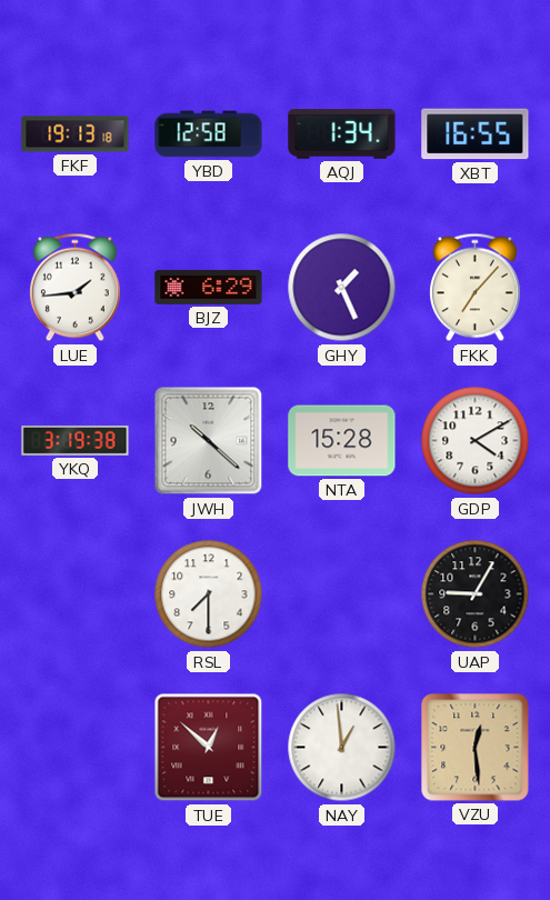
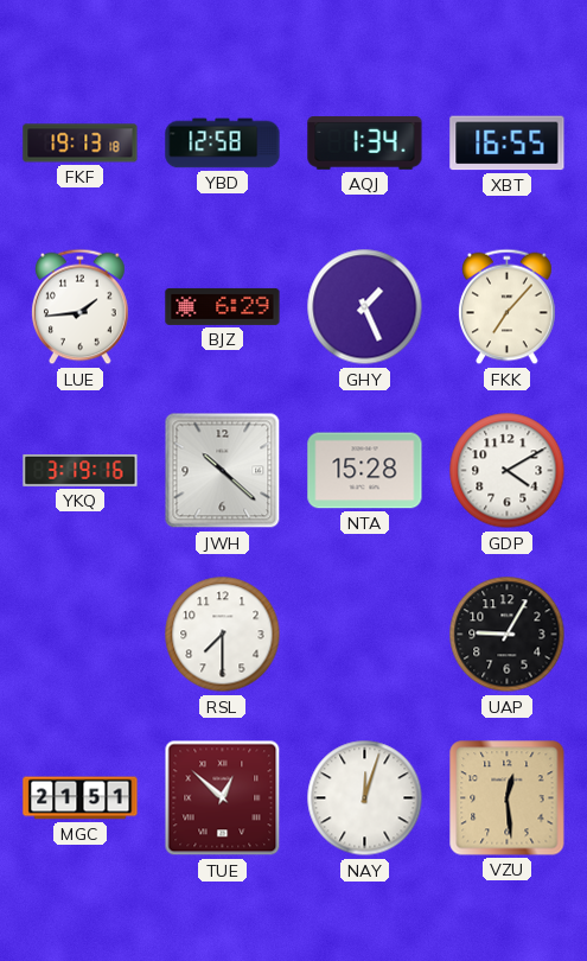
YKQ: 3:19:38 -> 3:19:16
MGC: none -> 21:51
NAY: 12:59 -> 12:03
